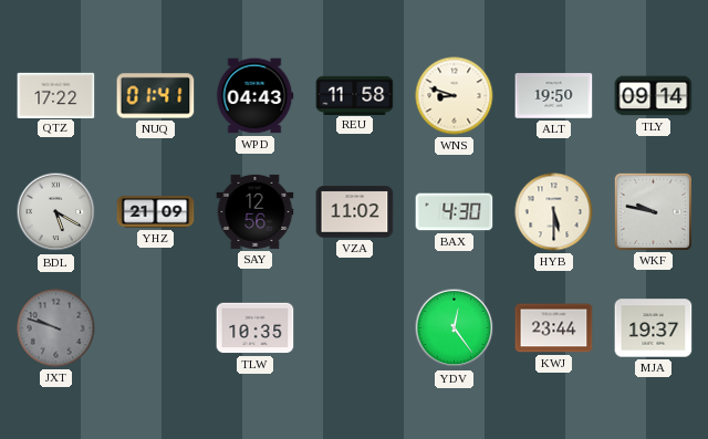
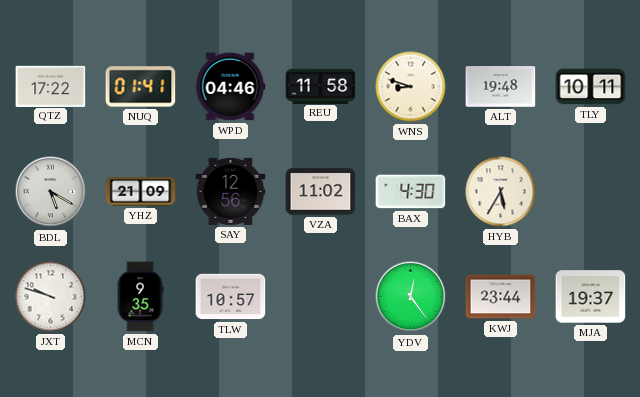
WPD: 04:43 -> 04:46
ALT: 19:50 -> 19:48
TLY: 09:14 -> 10:11
HYB: 5:30 -> 5:35
WKF: 9:47 -> none
JXT dial: grey -> white
MCN: none -> 9:35
TLW: 10:35 -> 10:57
